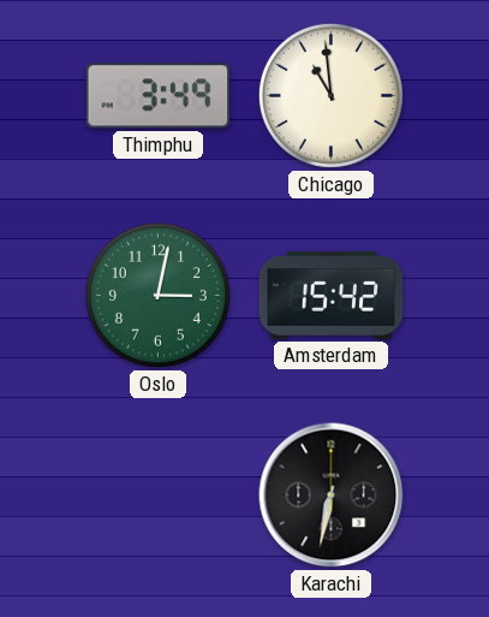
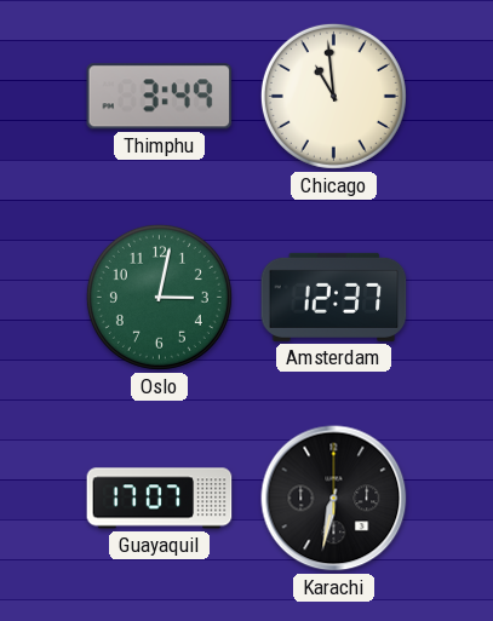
Amsterdam: 15:42 -> 12:37
Guayaquil: none -> 17:07
